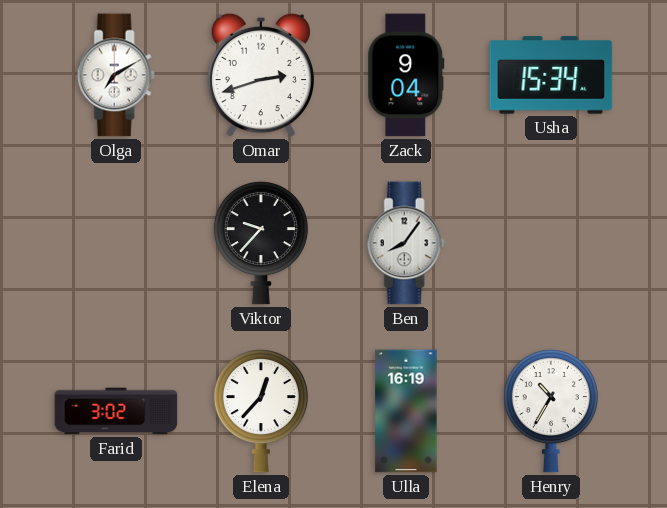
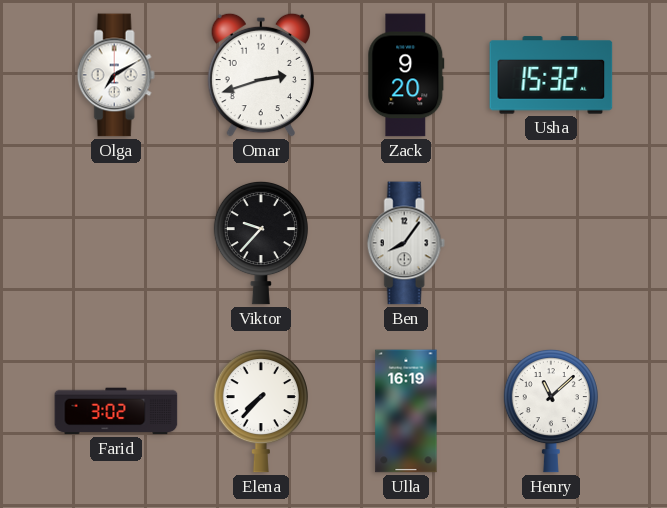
Zack: 9:04 -> 9:20
Usha: 15:34 -> 15:32
Elena: 12:37 -> 7:37
Henry: 10:35 -> 11:08
